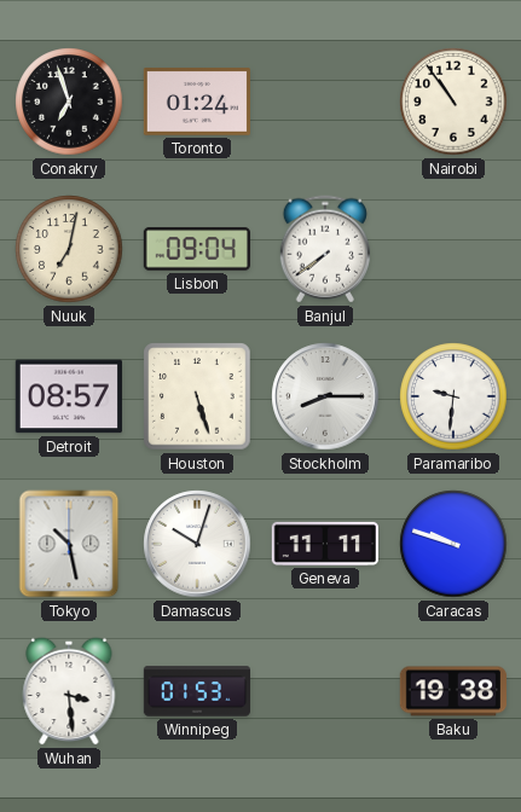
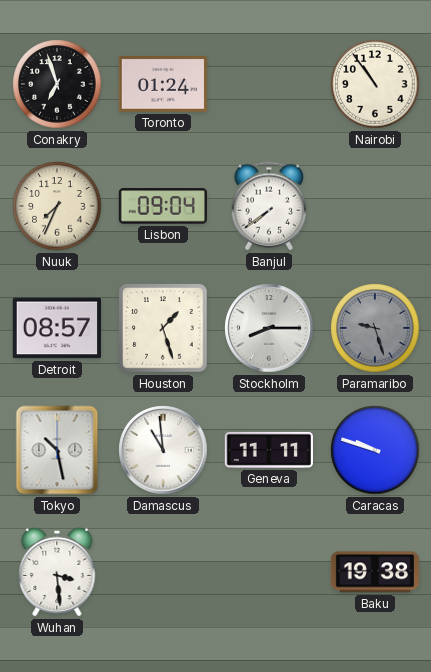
Nuuk: 7:02 -> 7:34
Houston: 5:27 -> 1:27
Paramaribo: 9:31 -> 9:27
Paramaribo dial: white -> grey
Damascus: 10:03 -> 10:59
Winnipeg: 01:53 -> none
